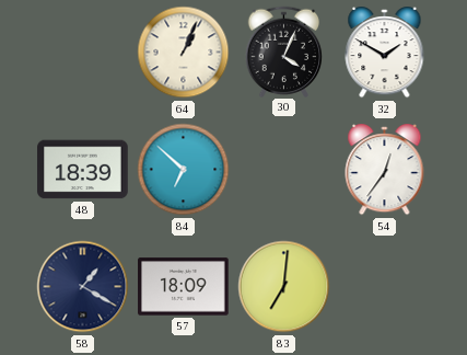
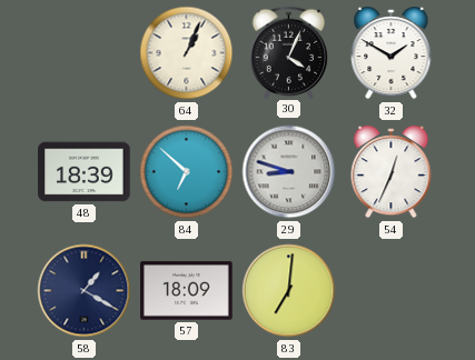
29: none -> 8:48
54: 12:36 -> 12:34
